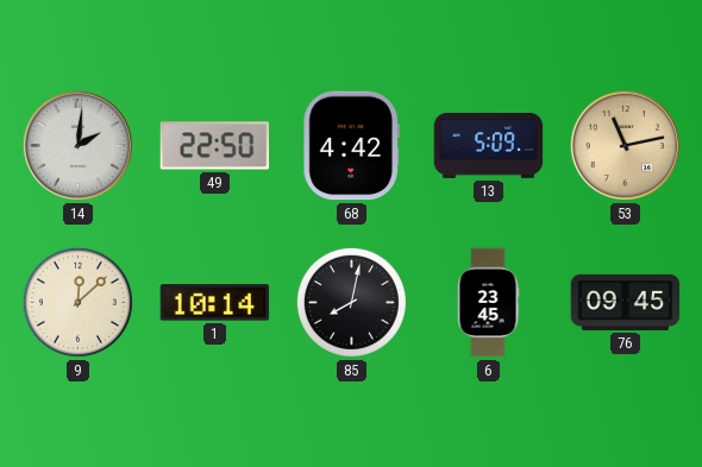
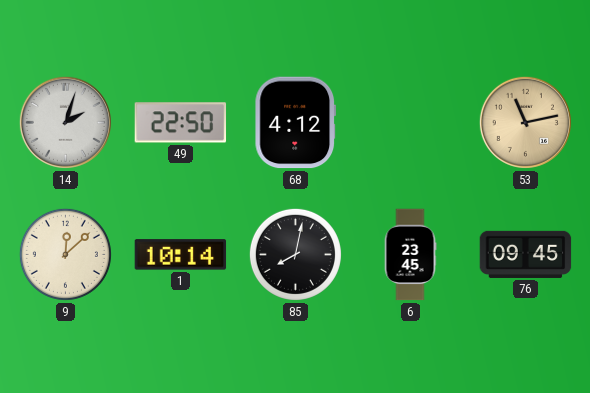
14: 2:01 -> 2:03
68: 4:42 -> 4:12
13: 5:09 -> none
